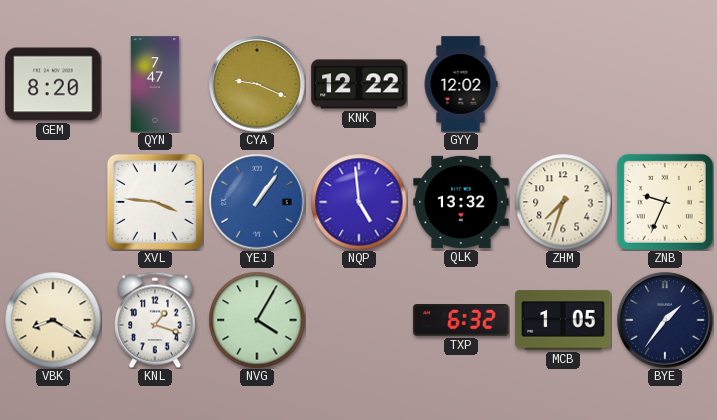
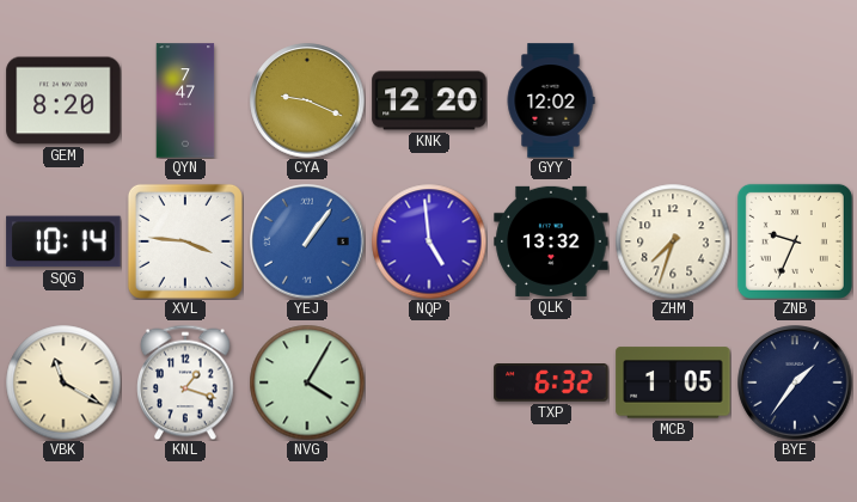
KNK: 12:22 -> 12:20
SQG: none -> 10:14
VBK: 8:20 -> 11:20
